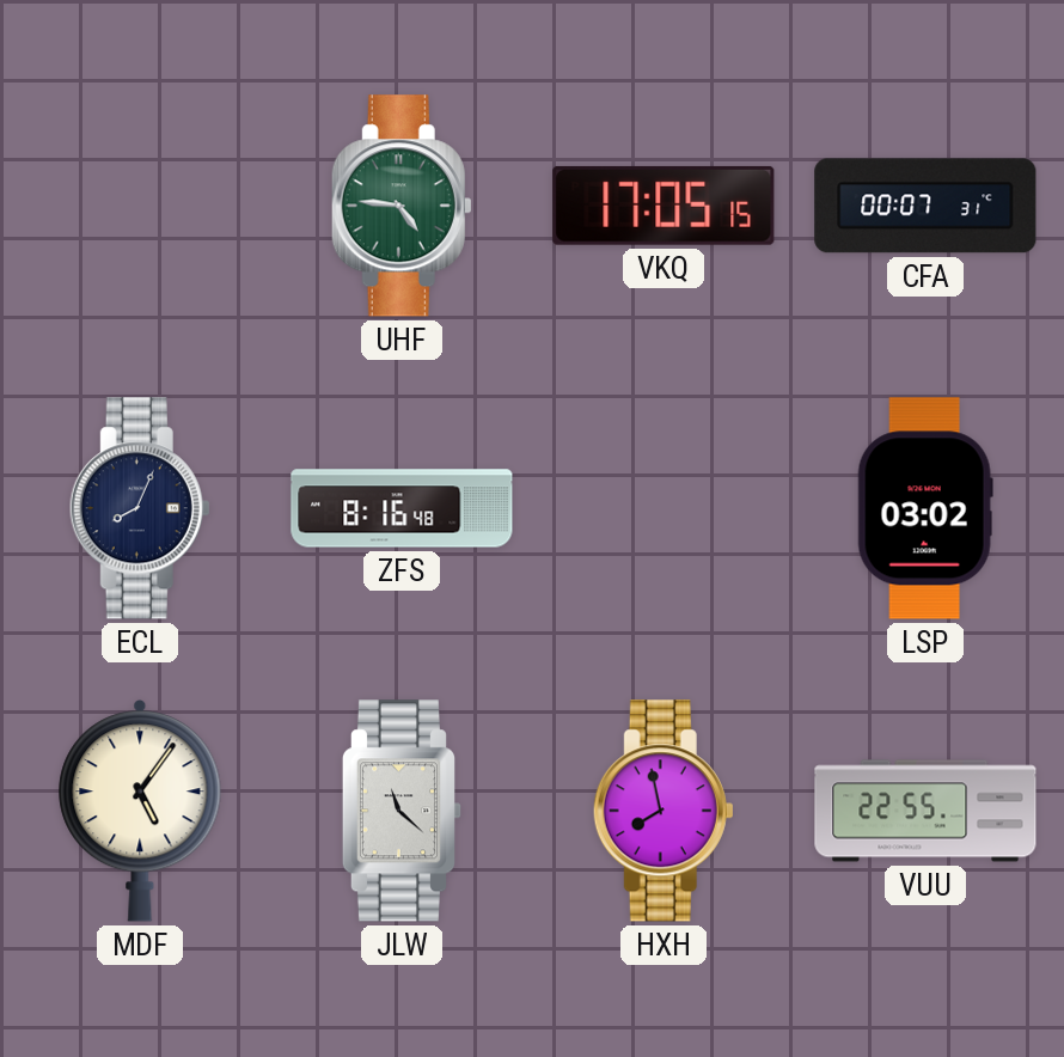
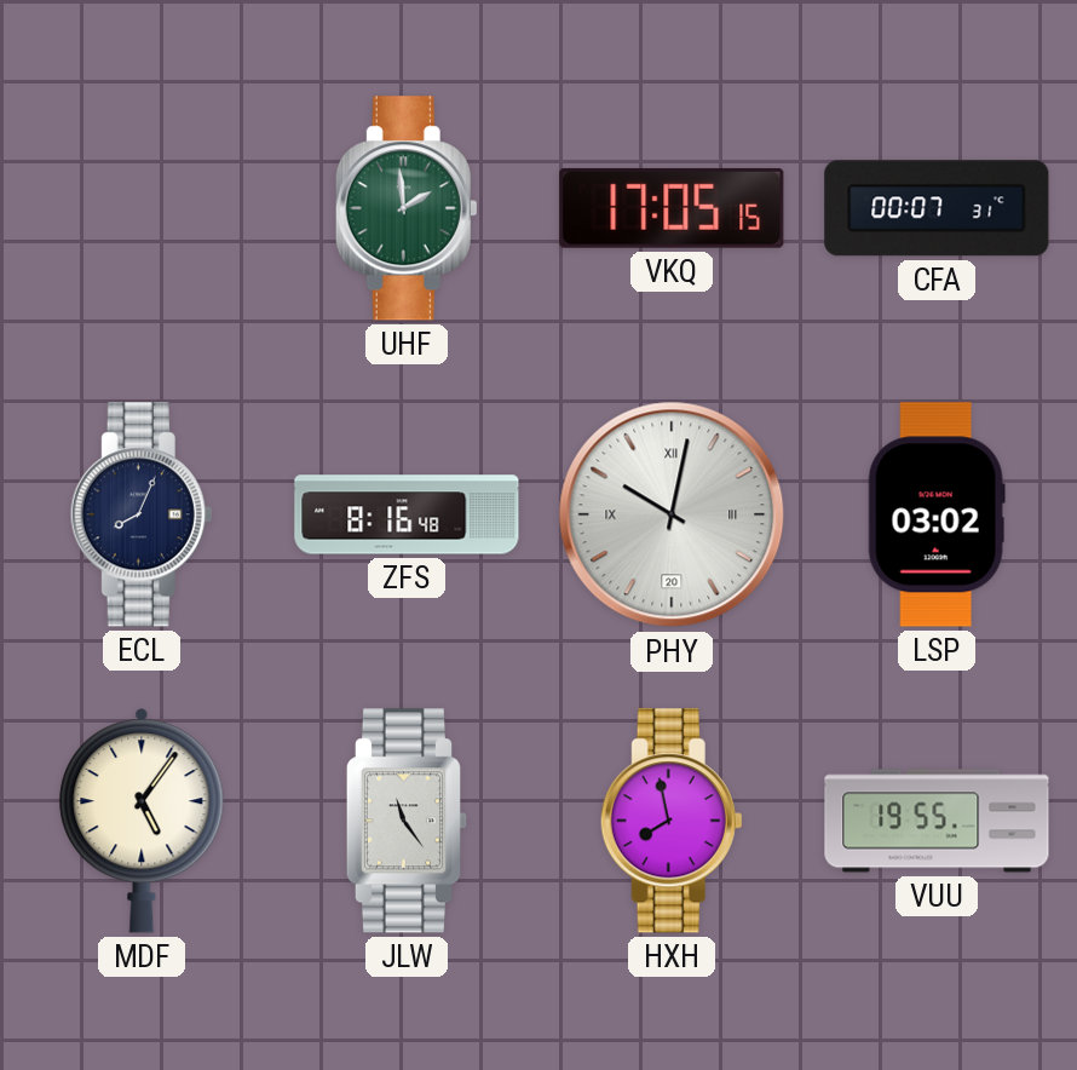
UHF: 4:46 -> 1:59
PHY: none -> 10:02
JLW: 11:22 -> 11:24
VUU: 22:55 -> 19:55
